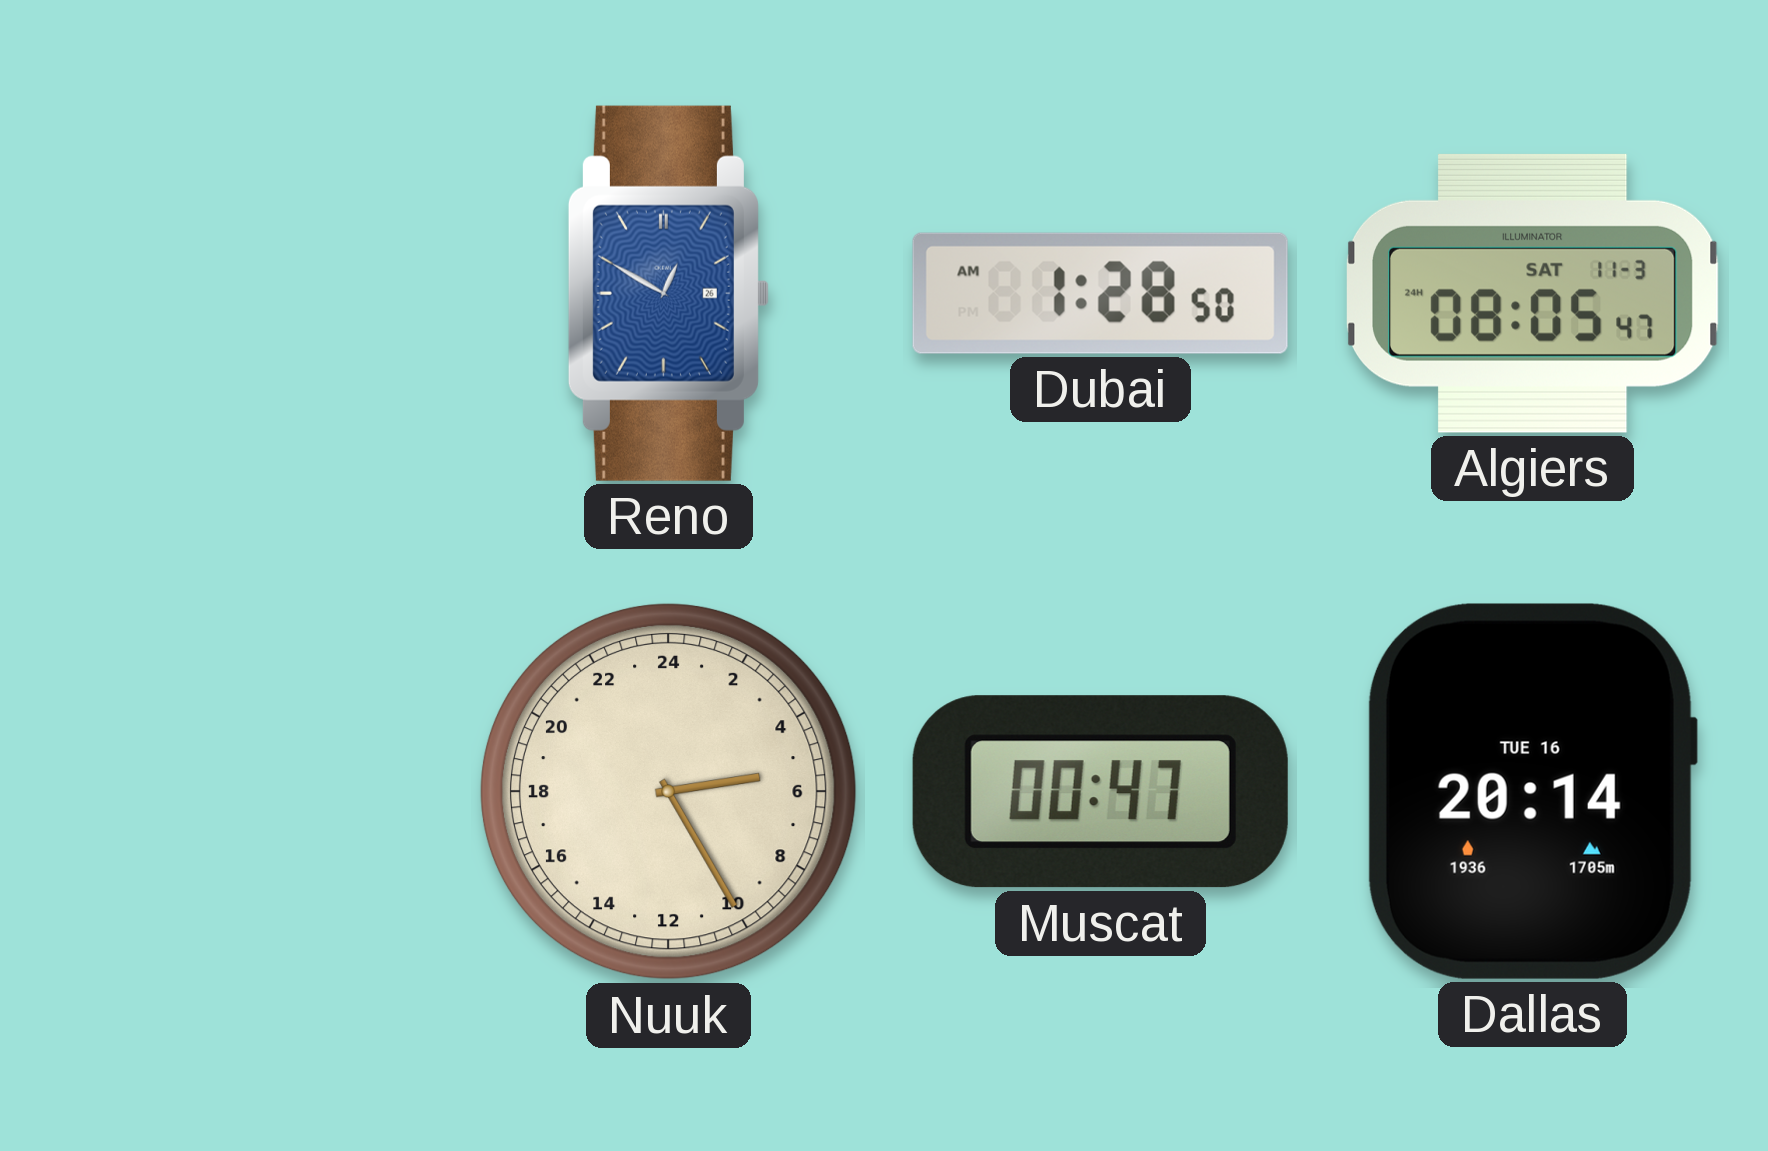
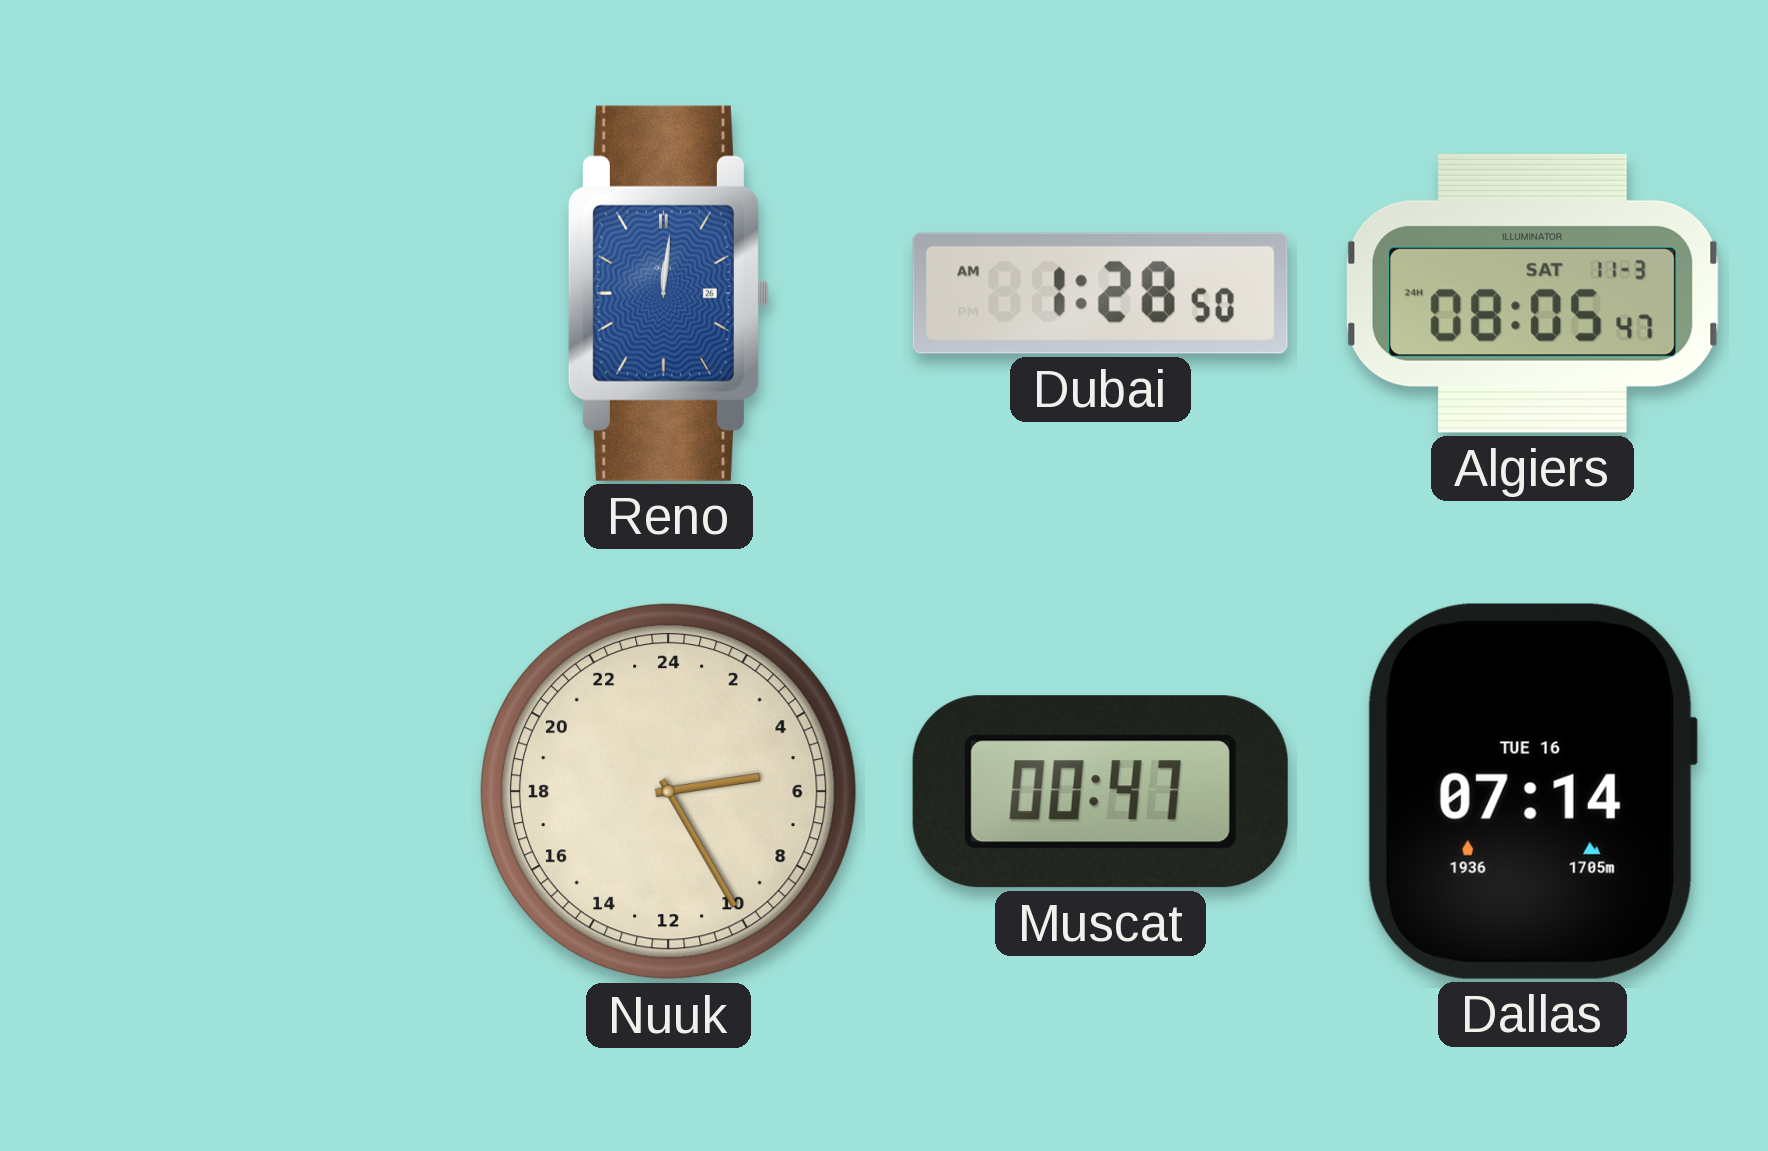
Reno: 12:50 -> 12:01
Dallas: 20:14 -> 07:14
